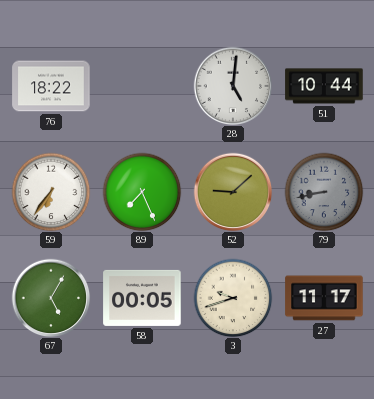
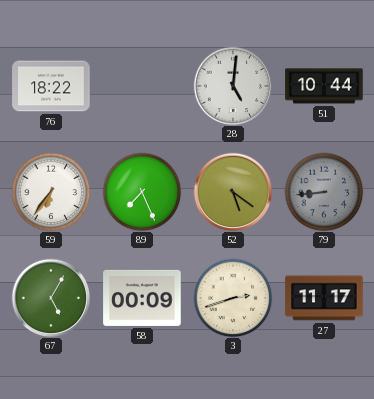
52: 9:08 -> 5:21
79: 8:43 -> 8:44
58: 00:05 -> 00:09
3: 9:42 -> 2:42
